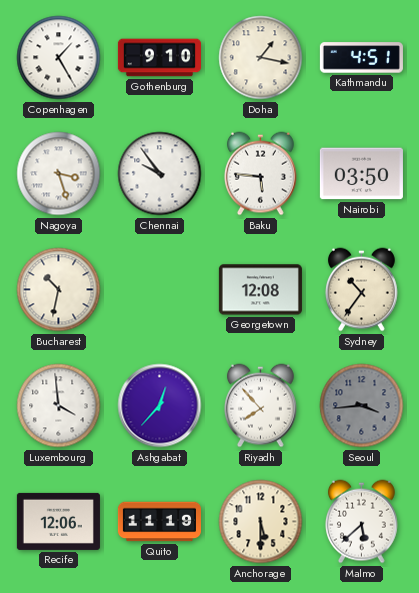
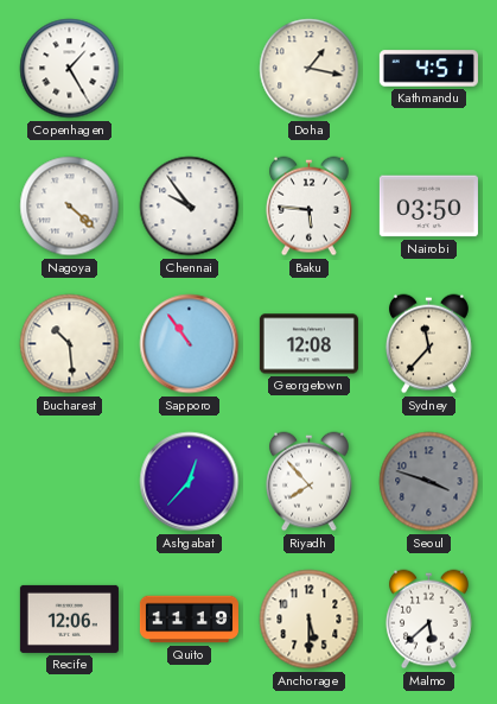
Gothenburg: 9:10 -> none
Nagoya: 3:27 -> 4:22
Bucharest: 10:32 -> 10:29
Sapporo: none -> 10:54
Sydney: 10:36 -> 11:37
Luxembourg: 3:59 -> none
Seoul: 3:44 -> 3:48
